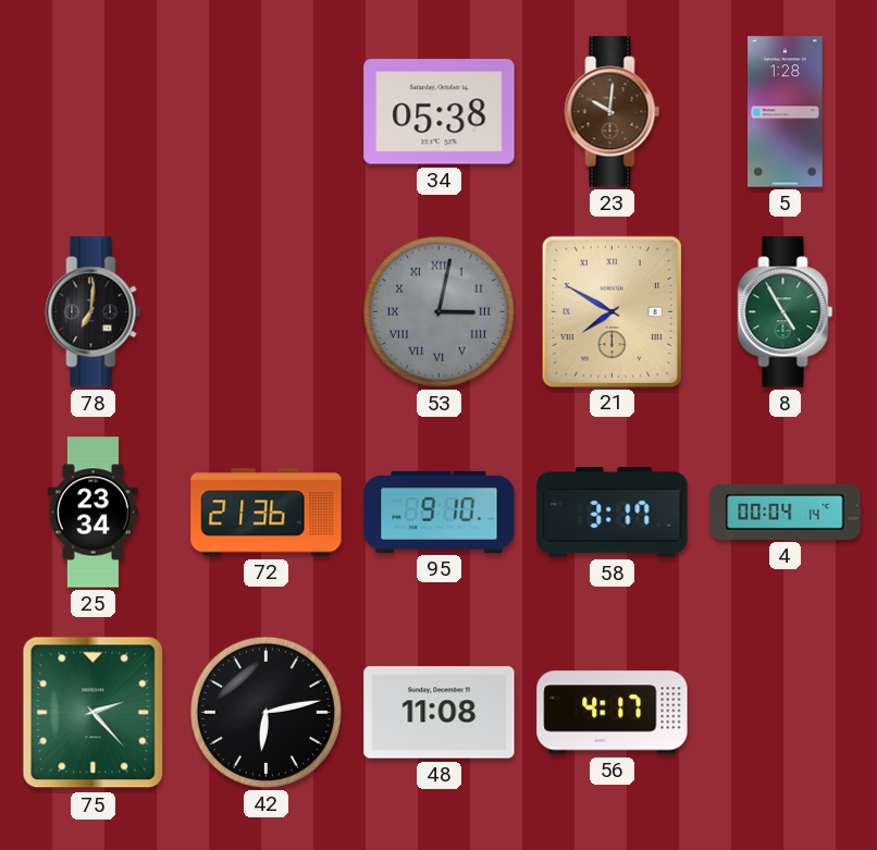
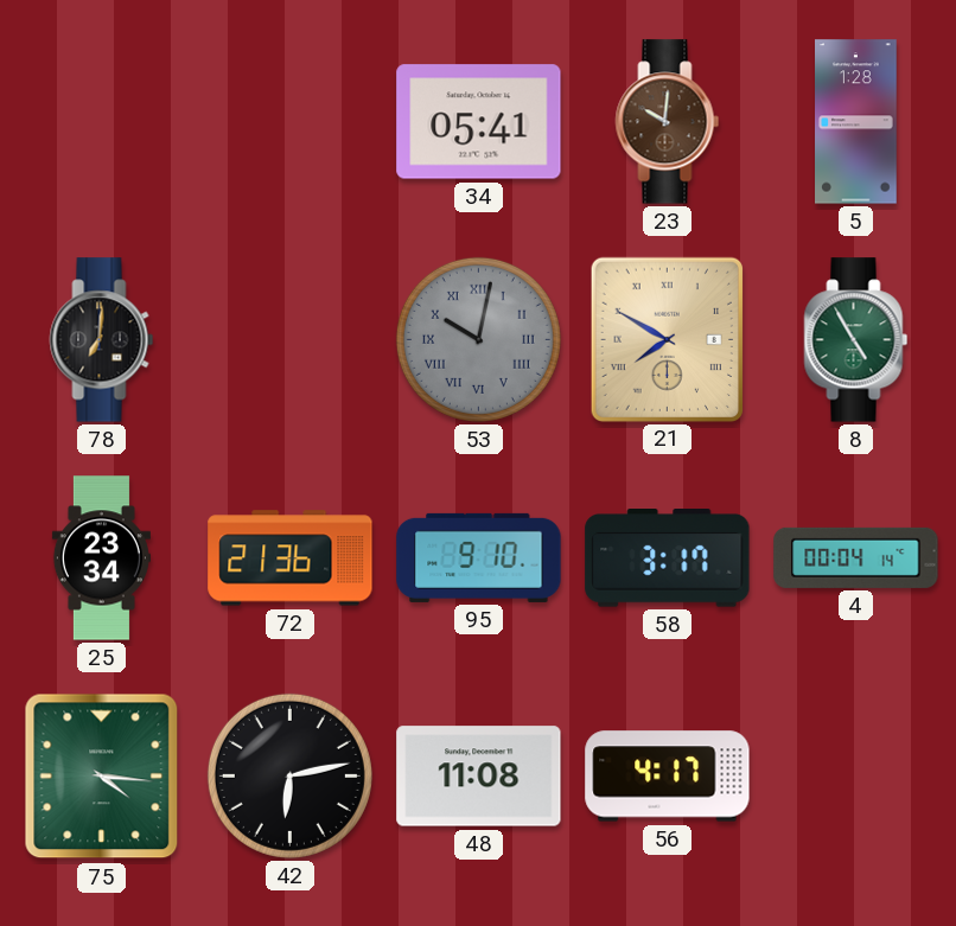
34: 05:38 -> 05:41
53: 3:02 -> 10:02
75: 2:23 -> 4:16
